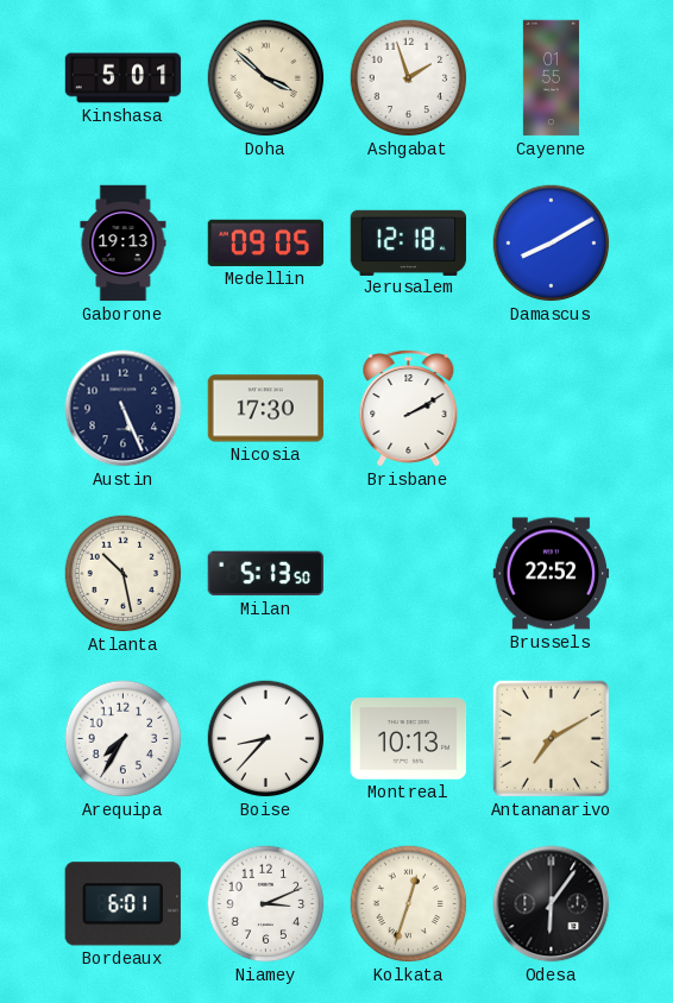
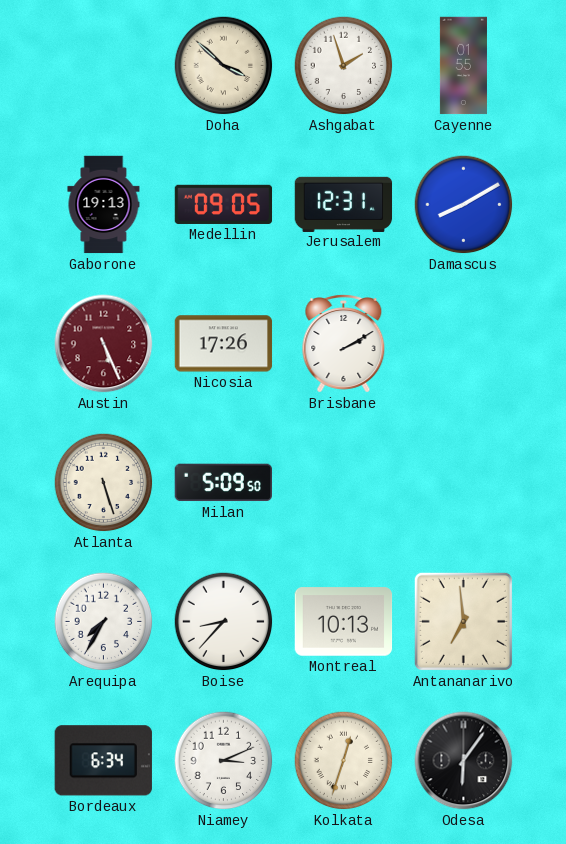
Kinshasa: 5:01 -> none
Jerusalem: 12:18 -> 12:31
Austin dial: navy -> burgundy
Nicosia: 17:30 -> 17:26
Atlanta: 10:28 -> 5:27
Milan: 5:13 -> 5:09
Brussels: 22:52 -> none
Antananarivo: 7:10 -> 6:59
Bordeaux: 6:01 -> 6:34
